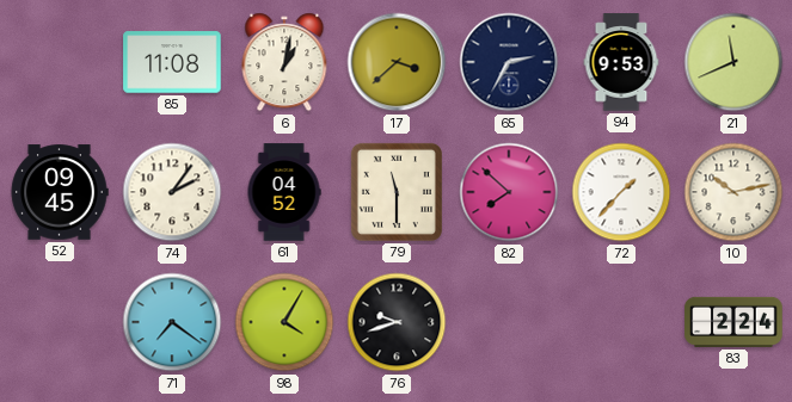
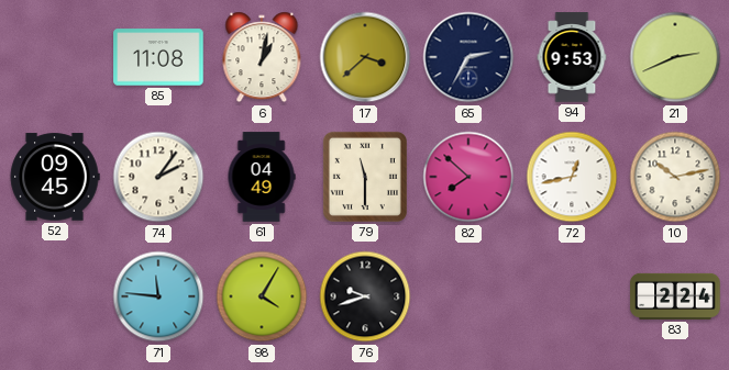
21: 11:41 -> 2:41
61: 04:52 -> 04:49
72: 1:37 -> 12:43
71: 7:21 -> 11:46
